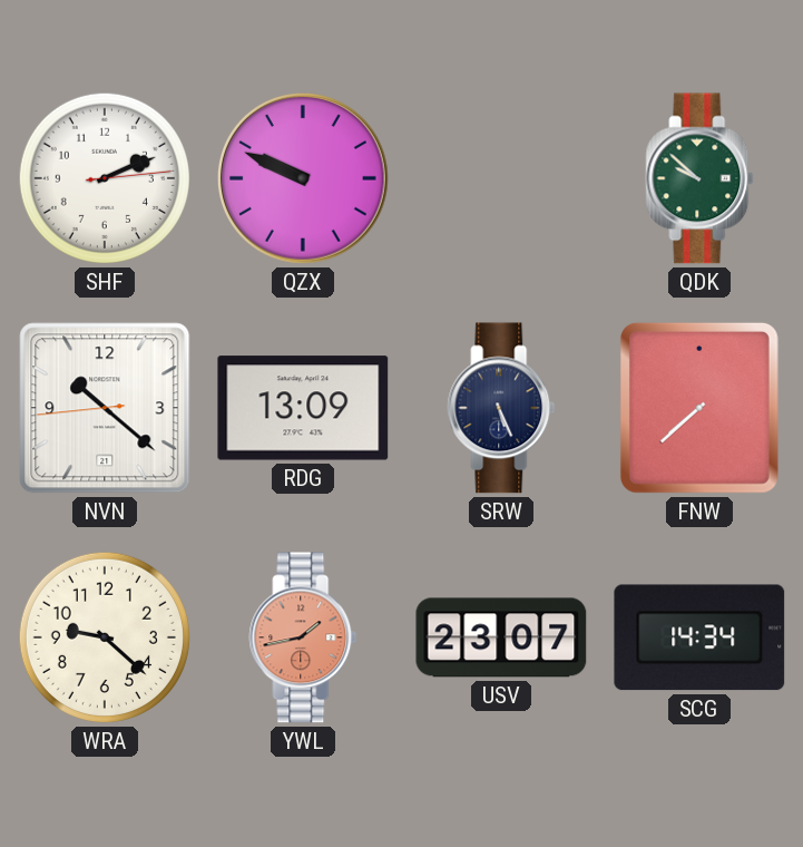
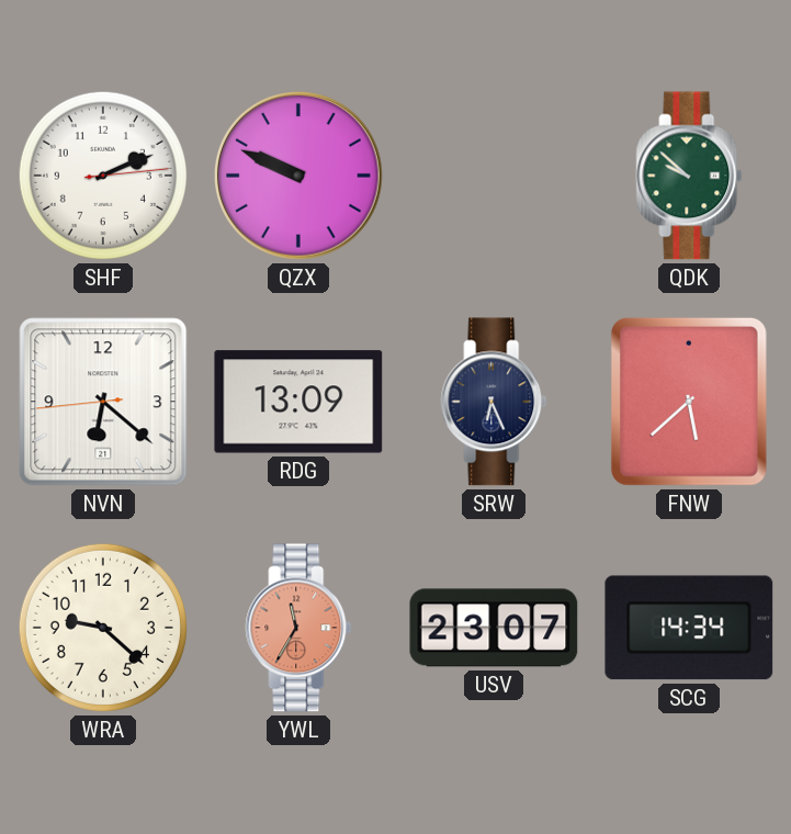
NVN: 10:21 -> 6:21
SRW: 5:26 -> 6:26
FNW: 7:38 -> 5:38
YWL: 1:43 -> 11:35
